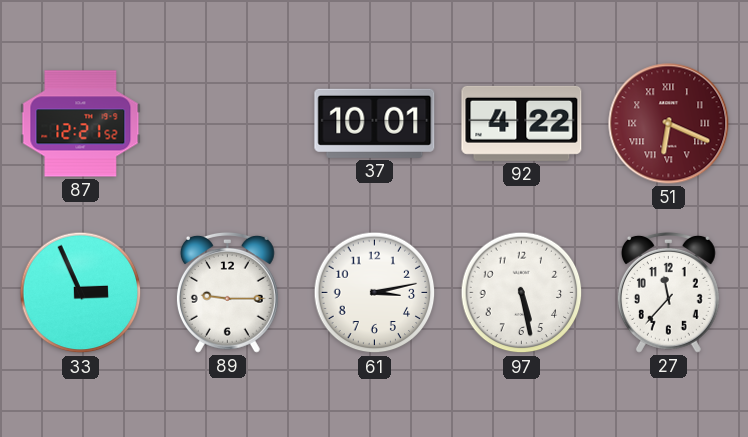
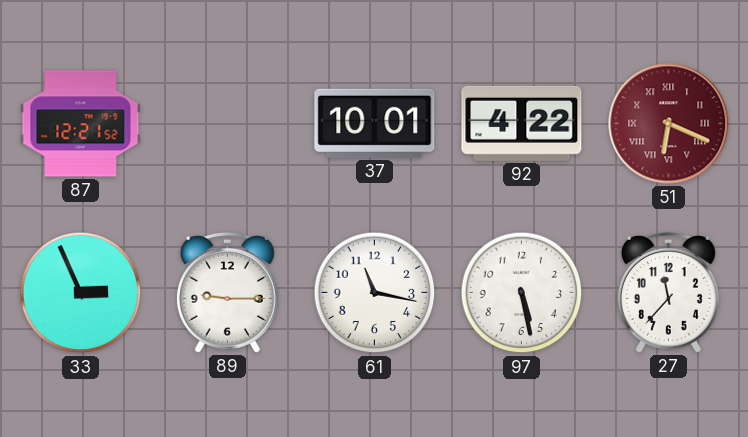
61: 3:13 -> 11:17
